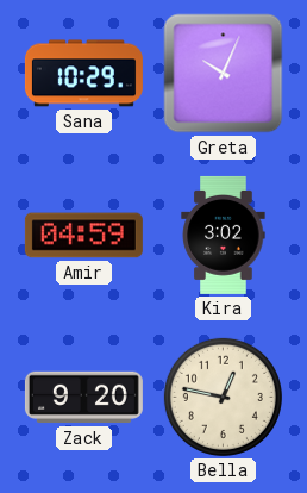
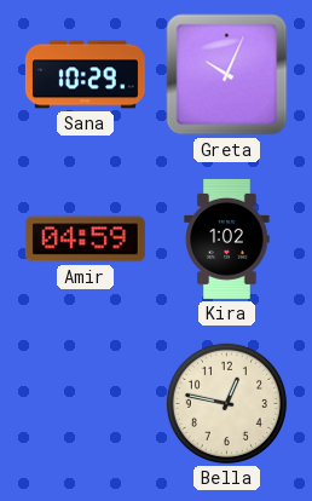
Kira: 3:02 -> 1:02
Zack: 9:20 -> none
